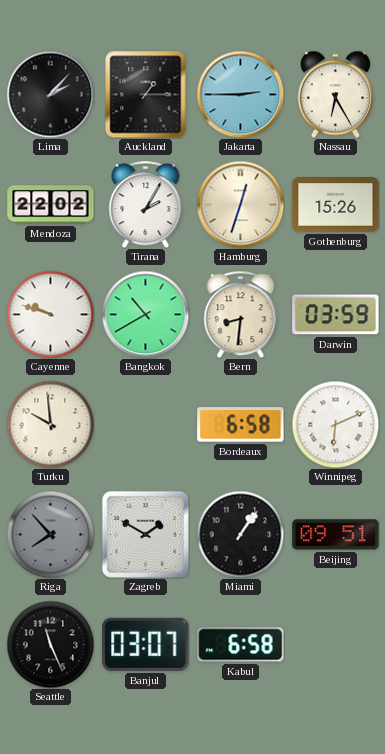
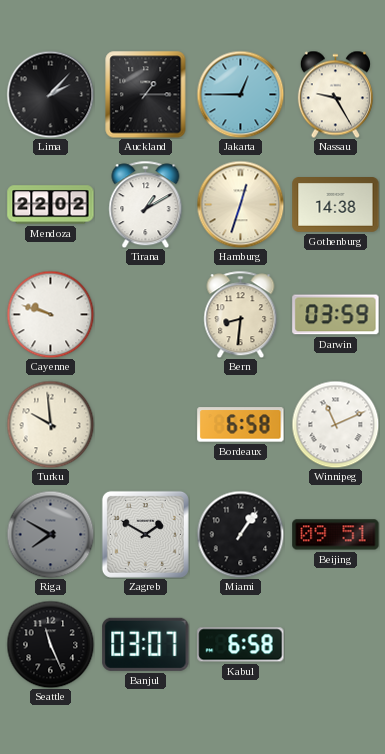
Jakarta: 2:45 -> 12:45
Nassau: 6:25 -> 9:25
Tirana: 2:05 -> 1:10
Gothenburg: 15:26 -> 14:38
Bangkok: 10:40 -> none
Winnipeg: 6:11 -> 11:11
Riga: 7:53 -> 7:50
